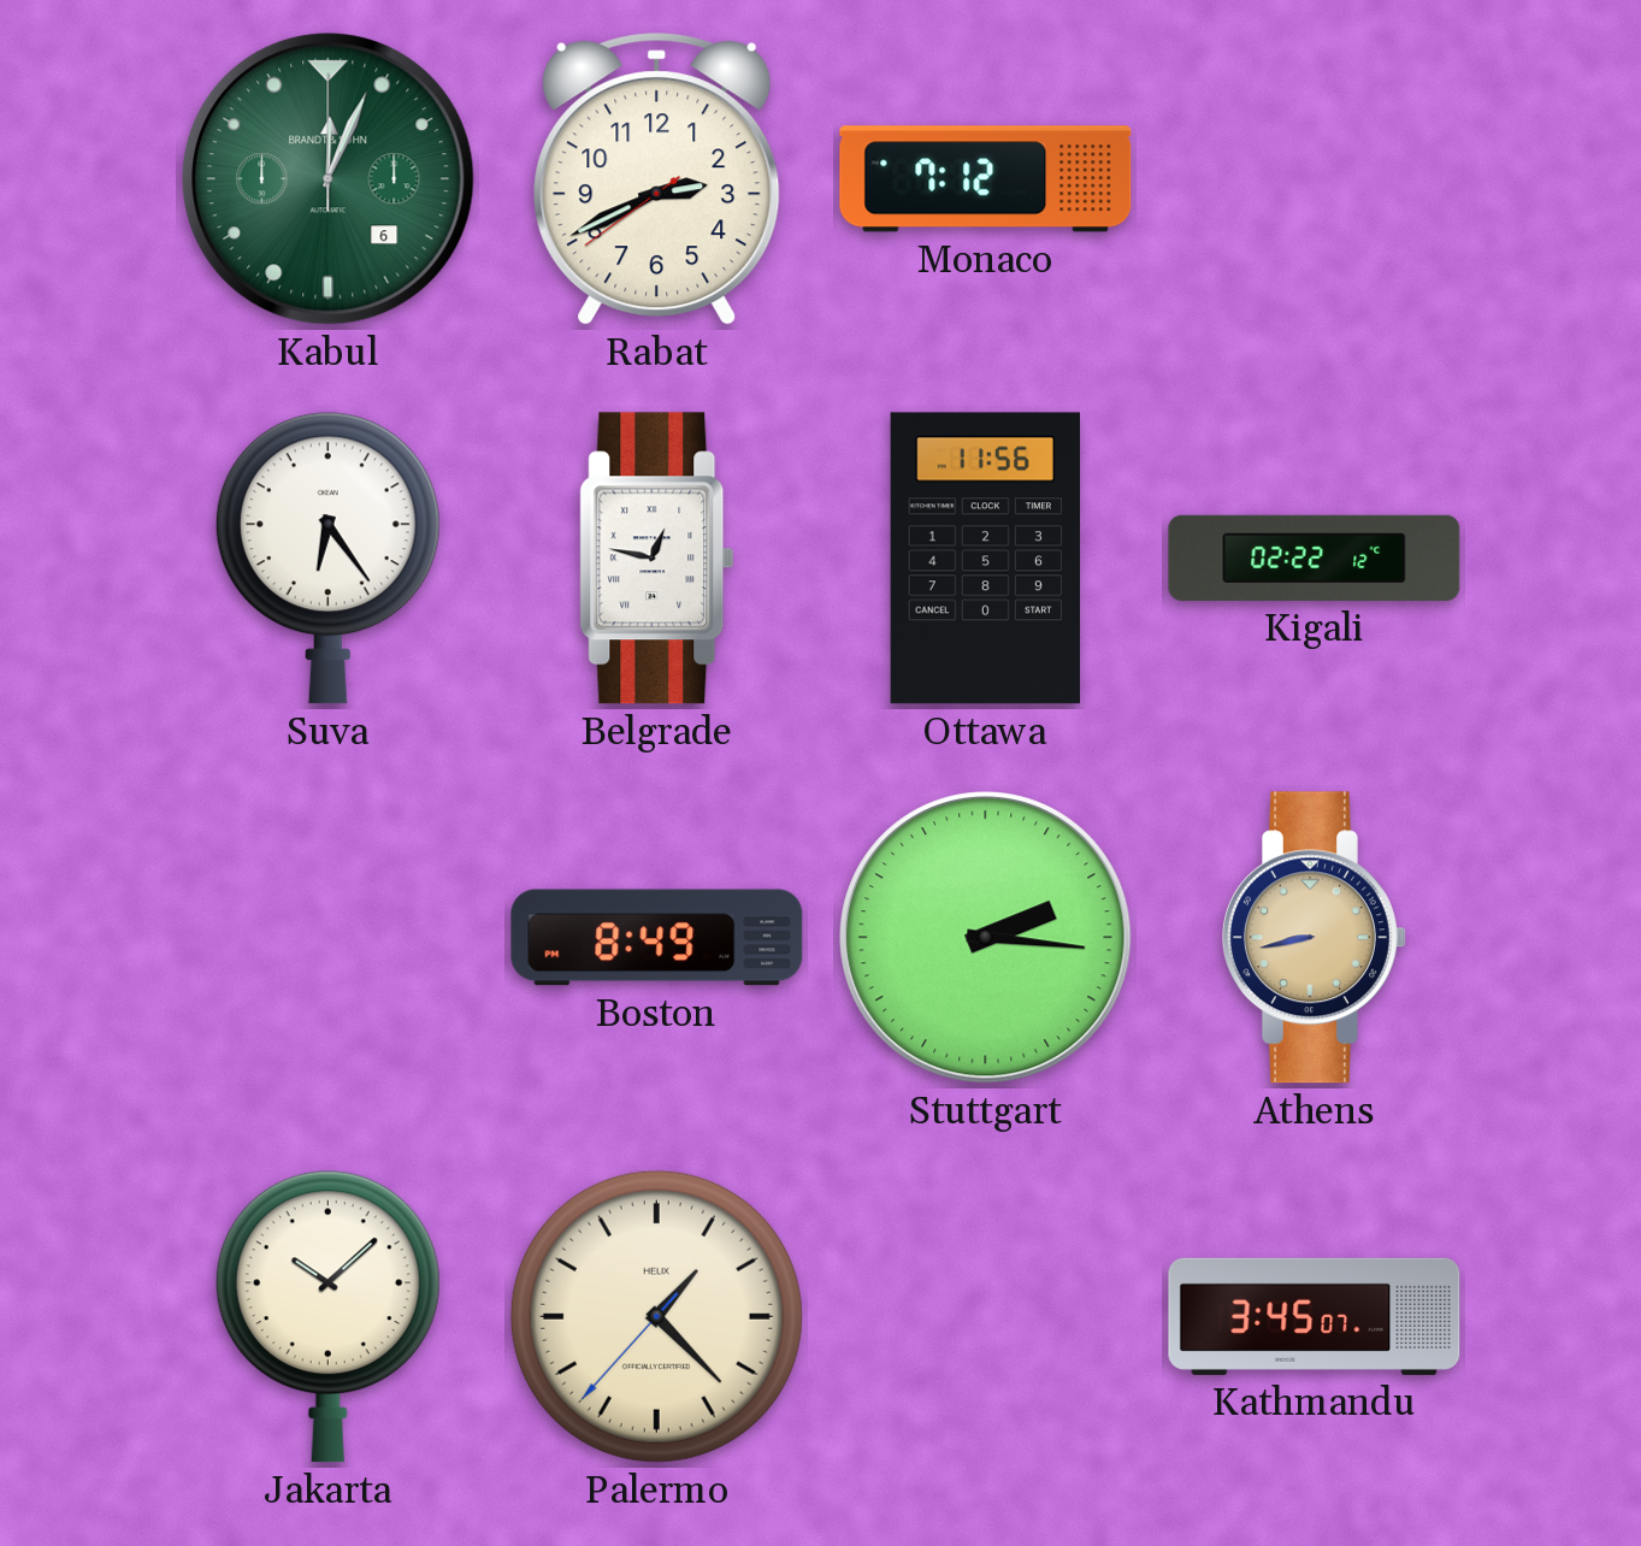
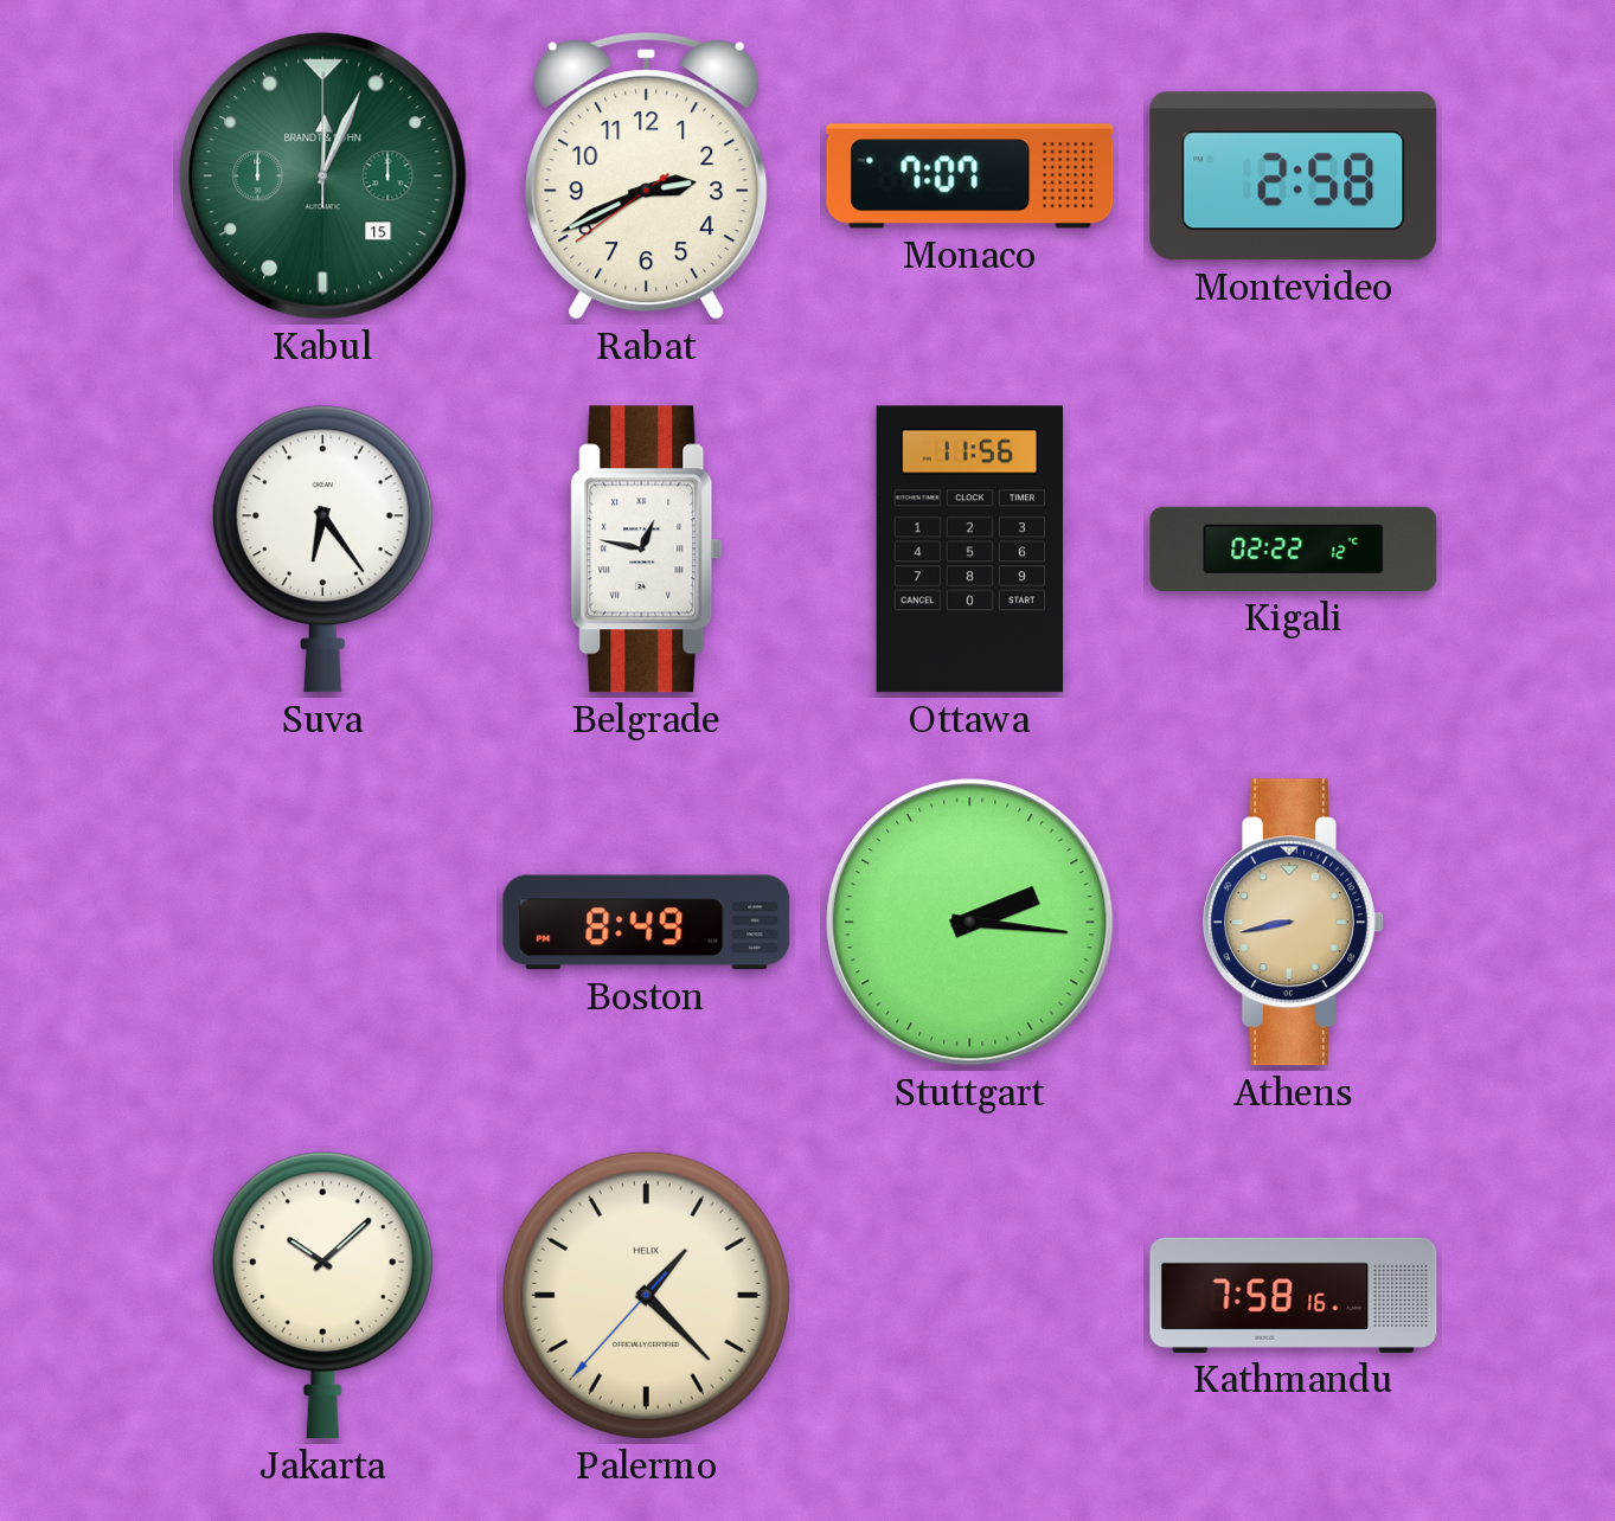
Kabul date: 6 -> 15
Monaco: 7:12 -> 7:07
Montevideo: none -> 2:58
Kathmandu: 3:45 -> 7:58
